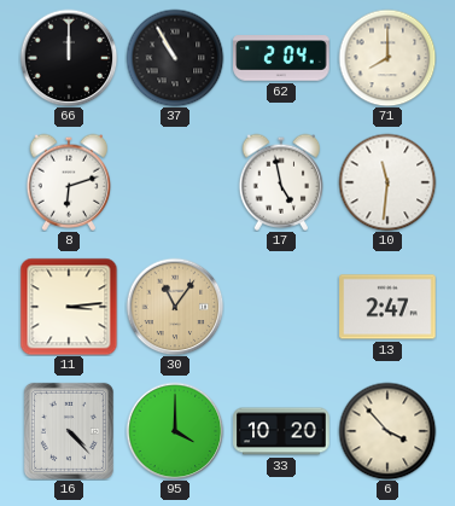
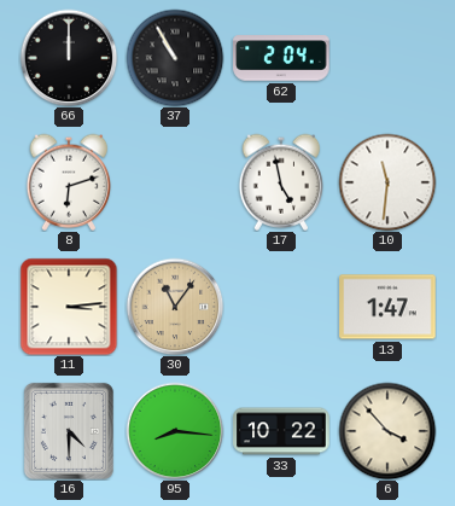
71: 8:00 -> none
13: 2:47 -> 1:47
16: 4:23 -> 4:30
95: 4:00 -> 8:16
33: 10:20 -> 10:22
